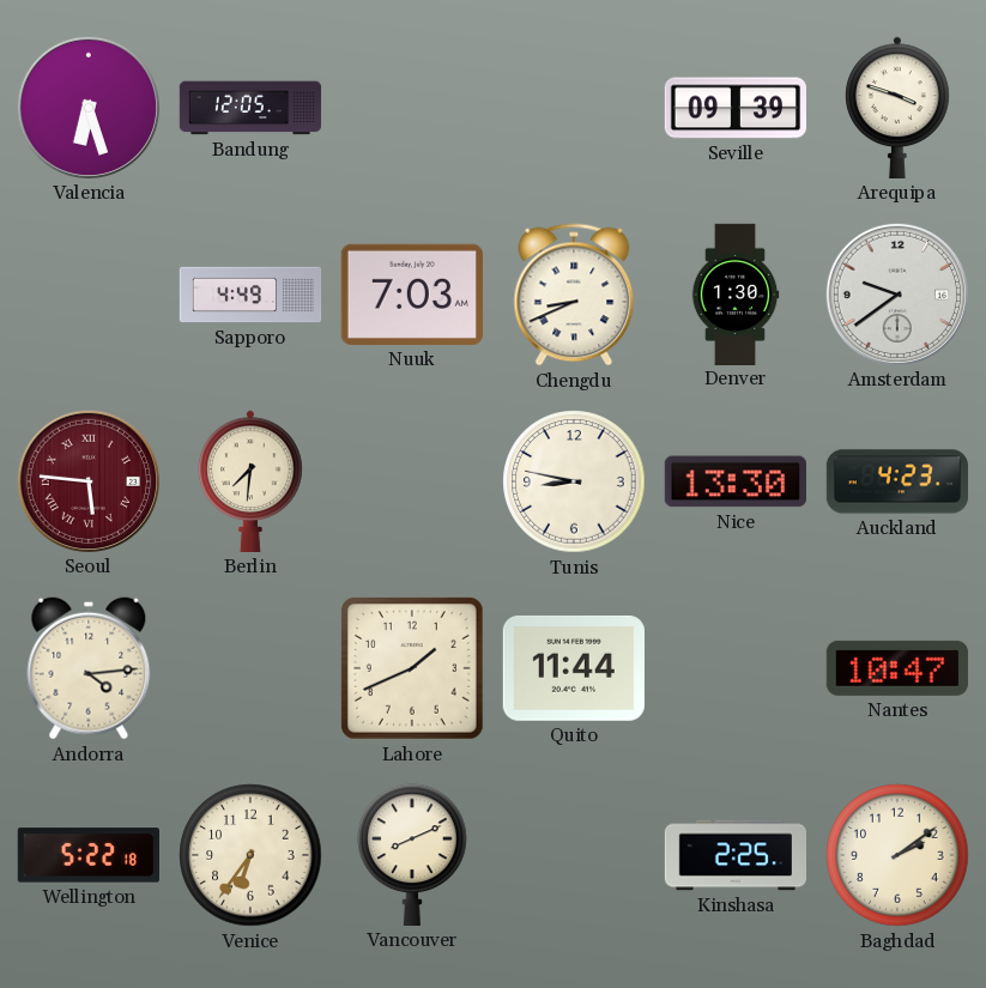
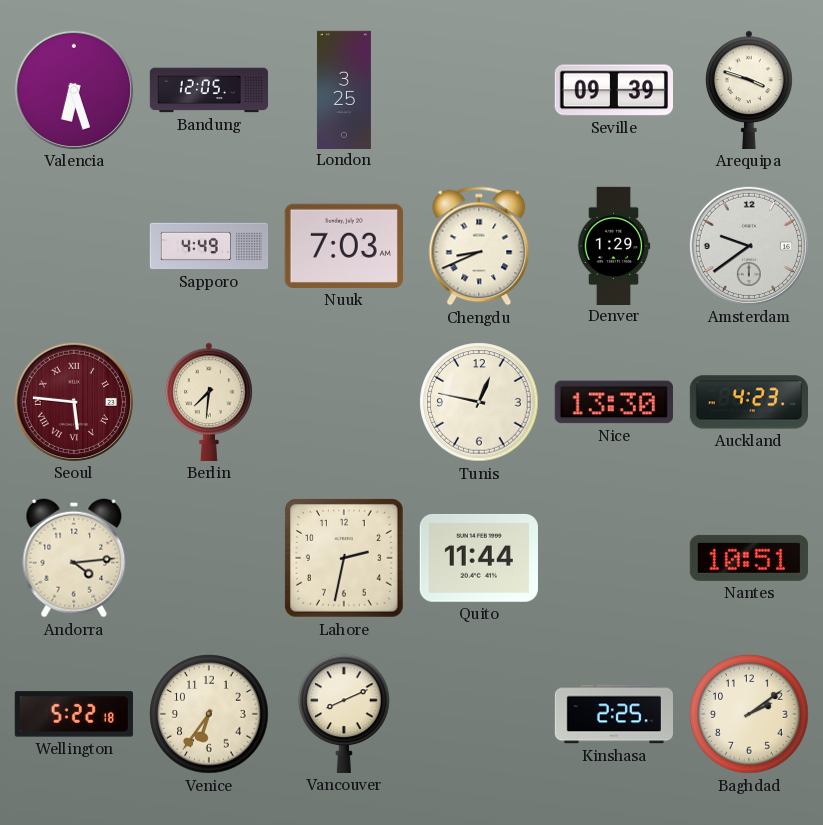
London: none -> 3:25
Denver: 1:30 -> 1:29
Tunis: 8:47 -> 12:47
Lahore: 1:41 -> 2:32
Nantes: 10:47 -> 10:51
